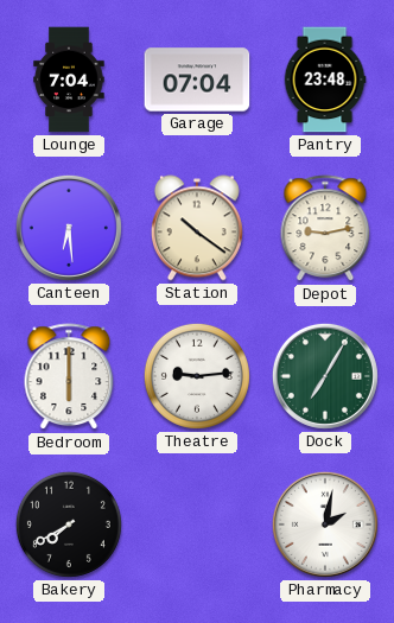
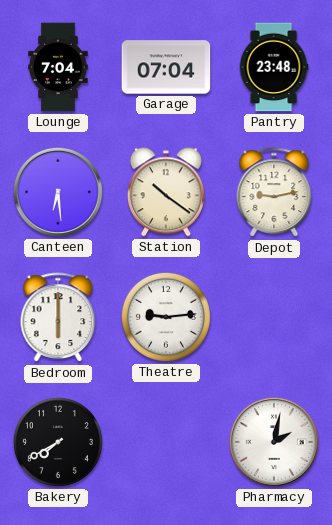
Dock: 7:05 -> none
